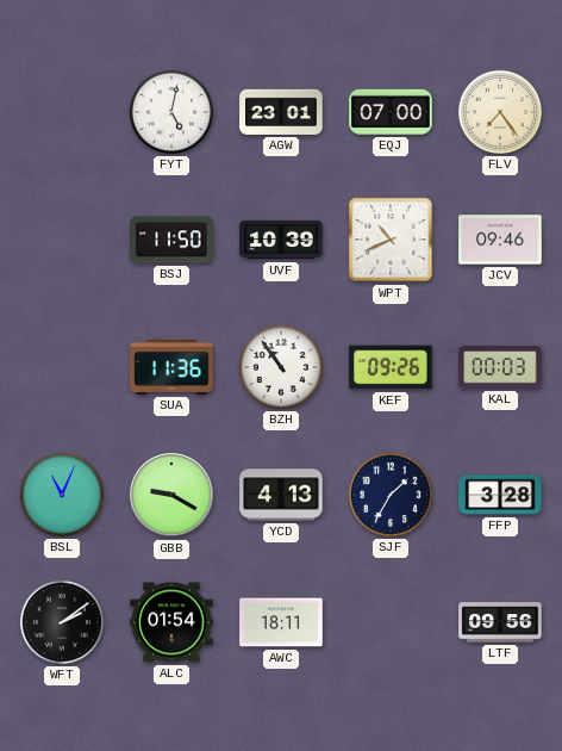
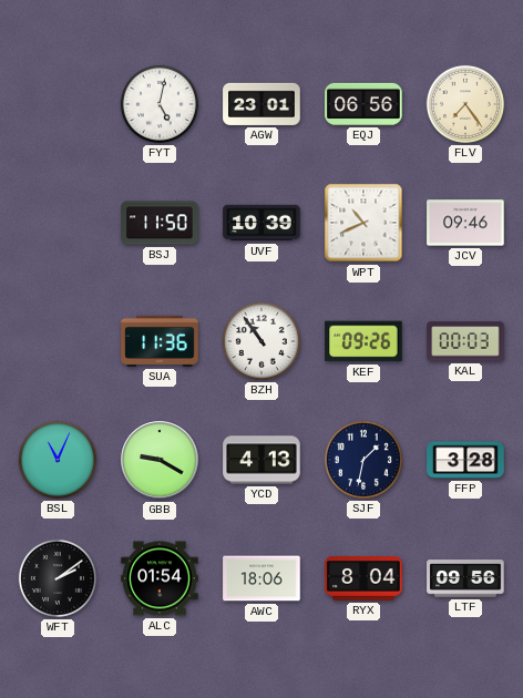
EQJ: 07:00 -> 06:56
SJF: 1:35 -> 1:32
AWC: 18:11 -> 18:06
RYX: none -> 8:04
